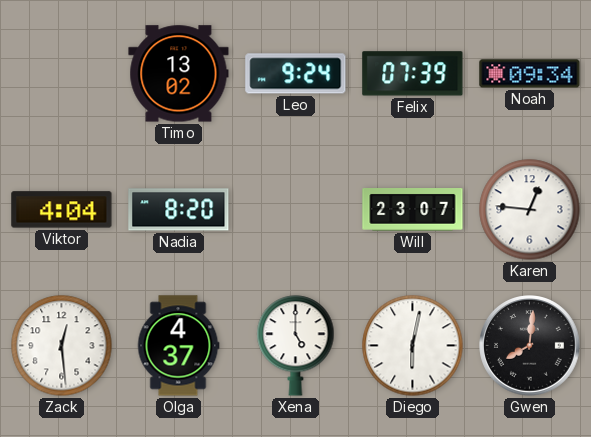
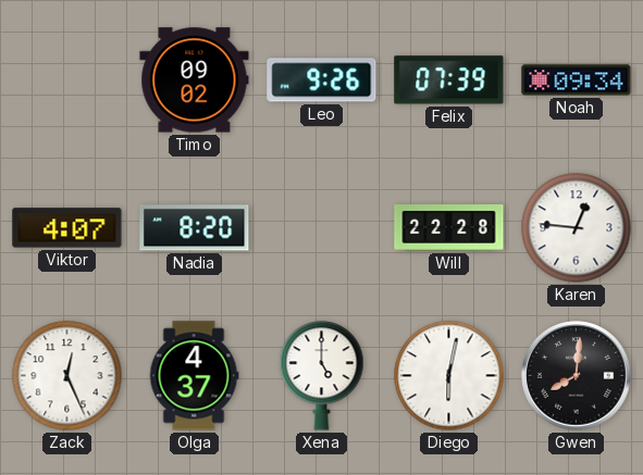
Timo: 13:02 -> 09:02
Leo: 9:24 -> 9:26
Viktor: 4:04 -> 4:07
Will: 23:07 -> 22:28
Zack: 12:29 -> 12:26
